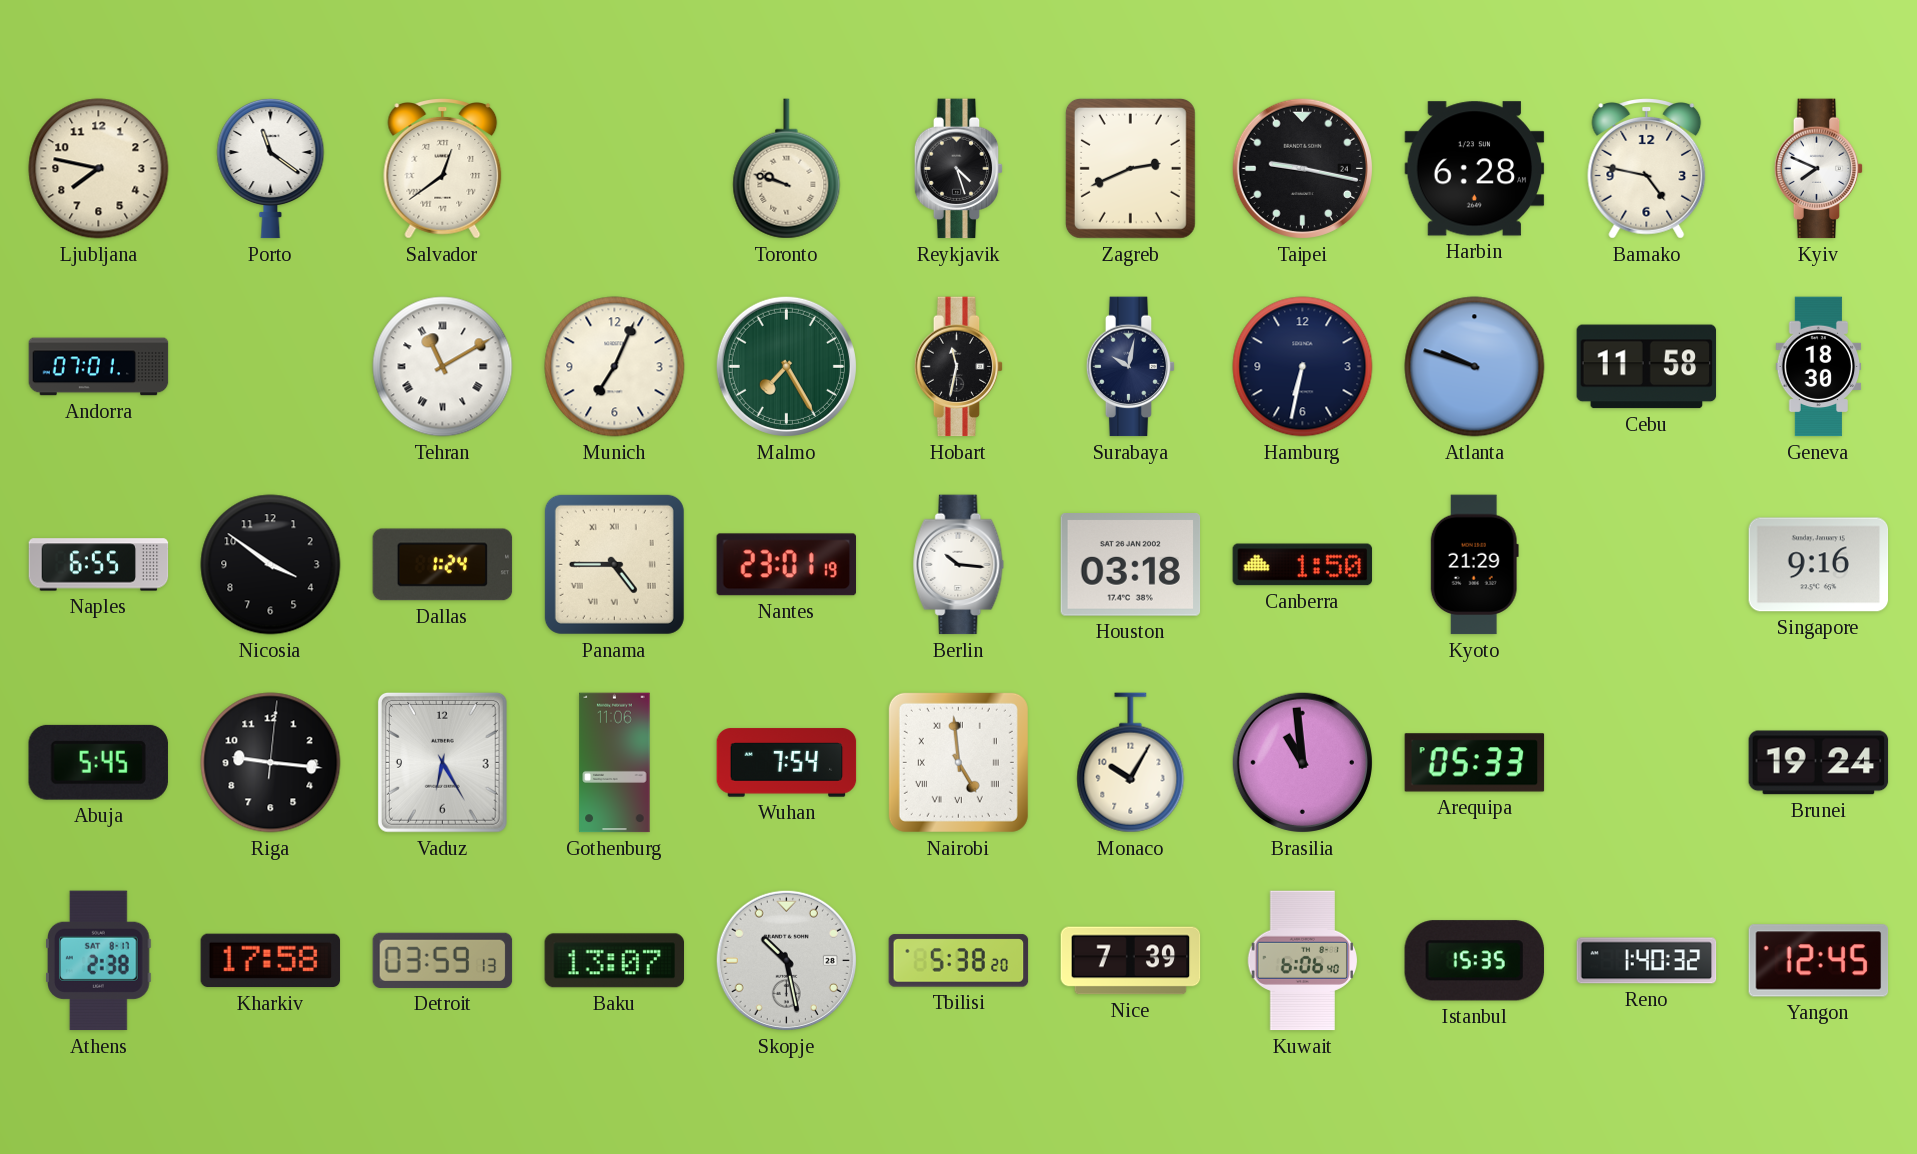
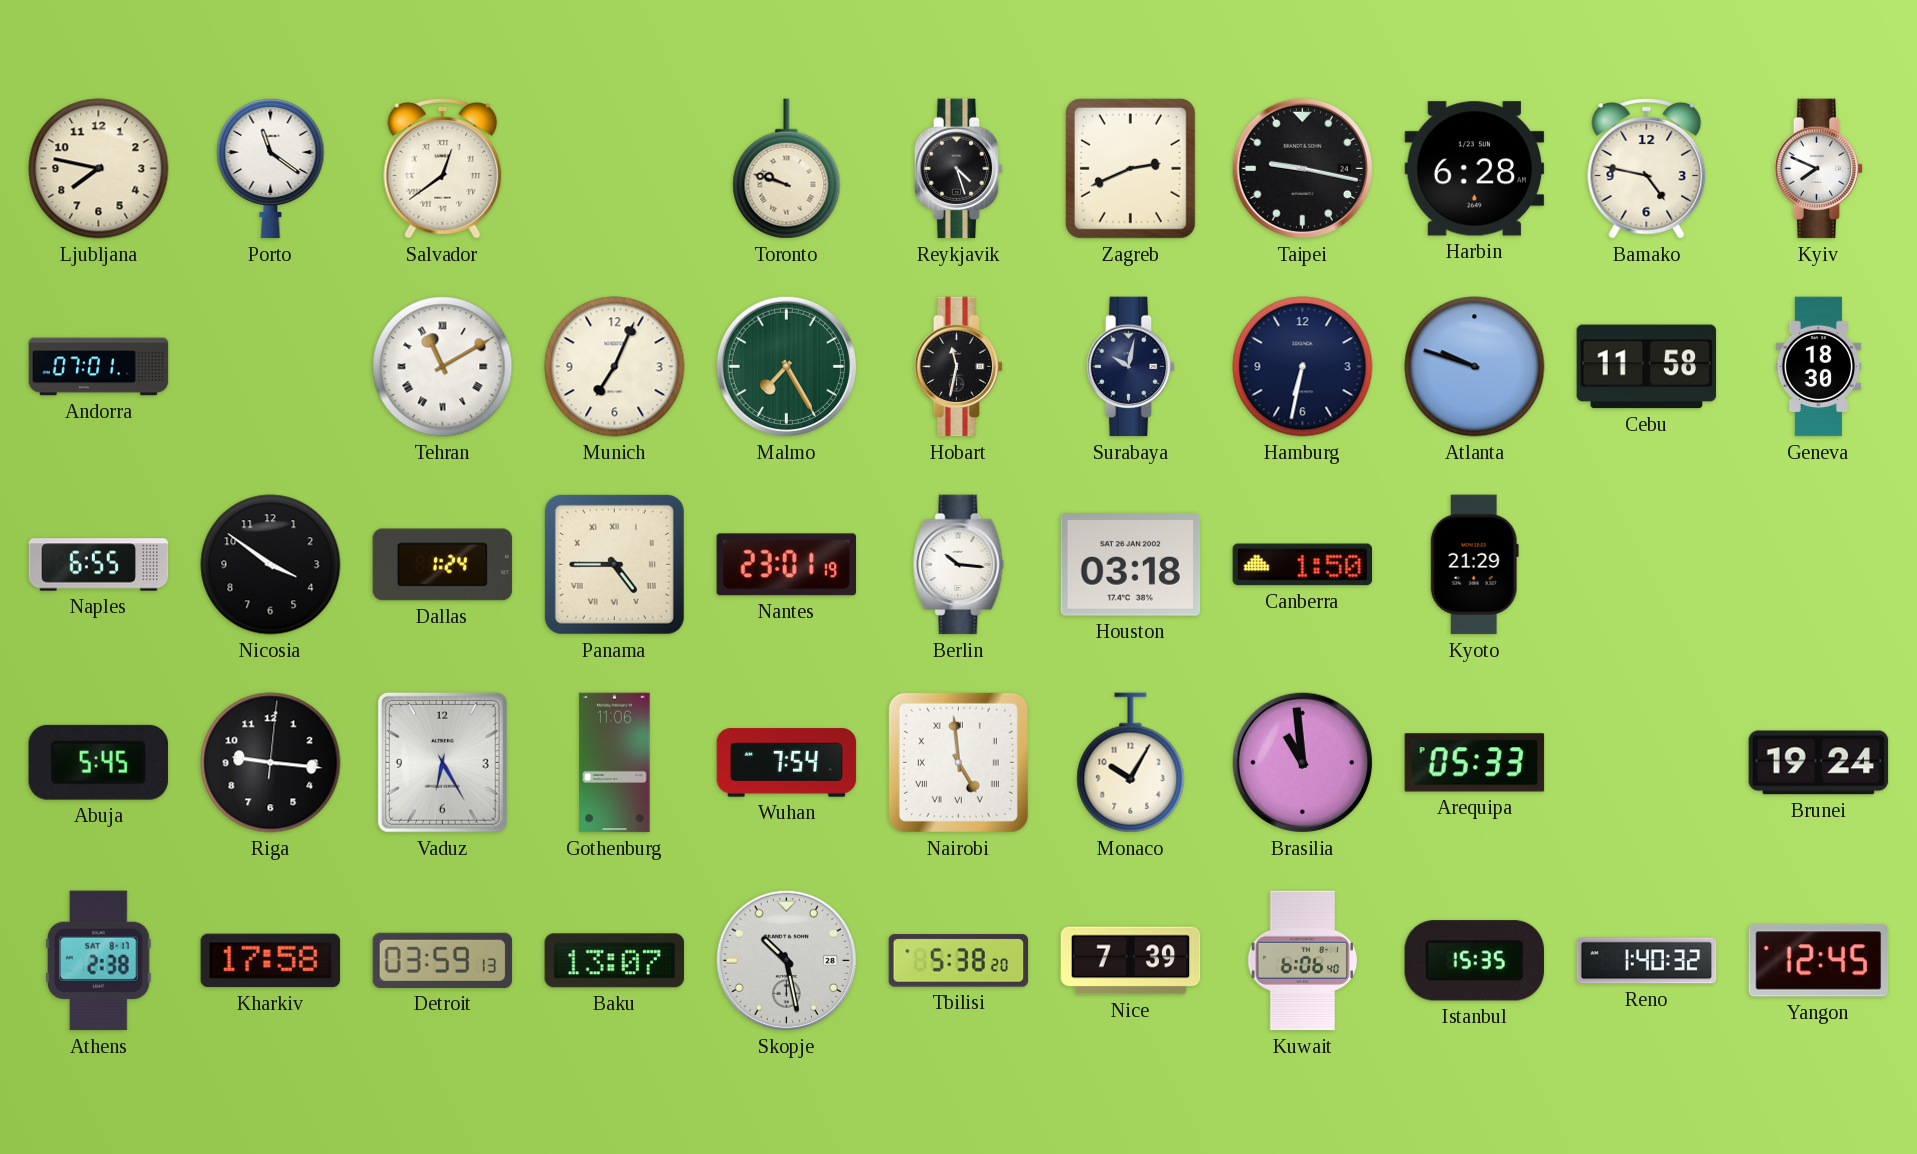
Singapore: 9:16 -> none
